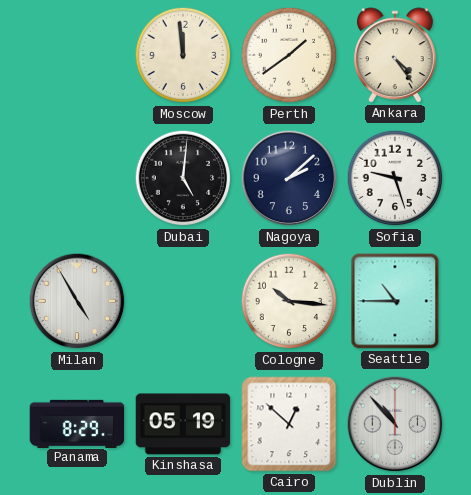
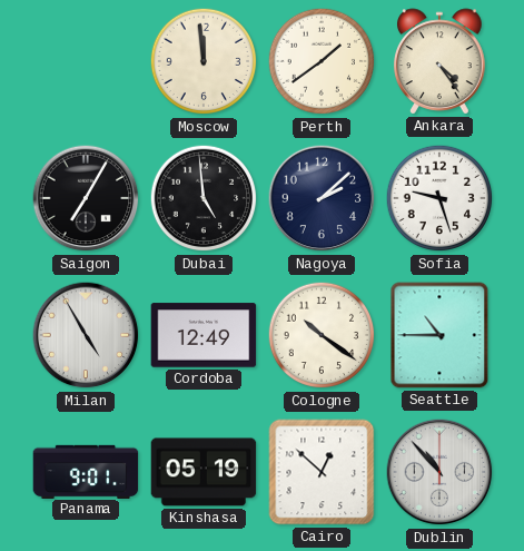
Saigon: none -> 7:05
Dubai: 5:01 -> 4:59
Cordoba: none -> 12:49
Cologne: 10:16 -> 10:21
Panama: 8:29 -> 9:01
